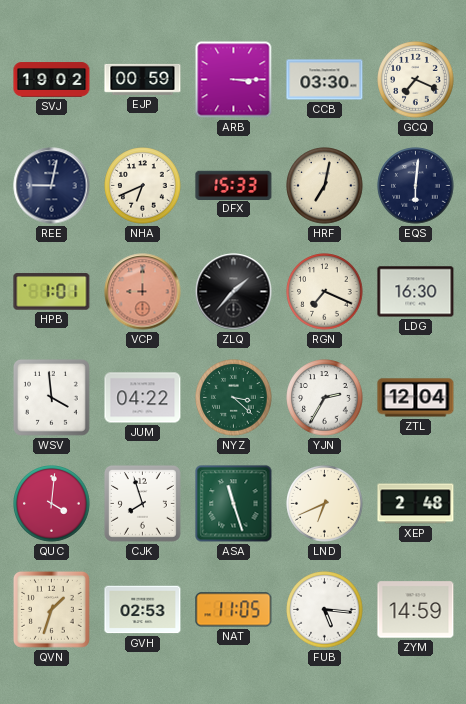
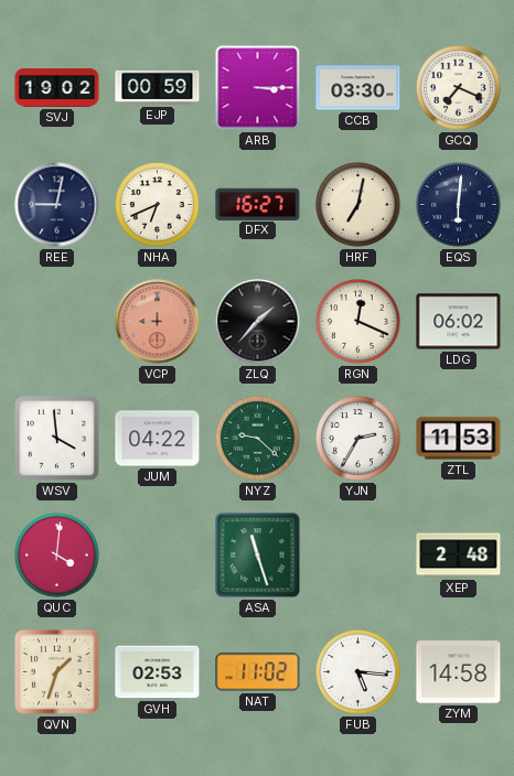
DFX: 15:33 -> 16:27
HPB: 1:01 -> none
RGN: 7:19 -> 12:19
LDG: 16:30 -> 06:02
NYZ: 3:22 -> 9:22
ZTL: 12:04 -> 11:53
CJK: 7:57 -> none
LND: 6:41 -> none
NAT: 11:05 -> 11:02
ZYM: 14:59 -> 14:58
